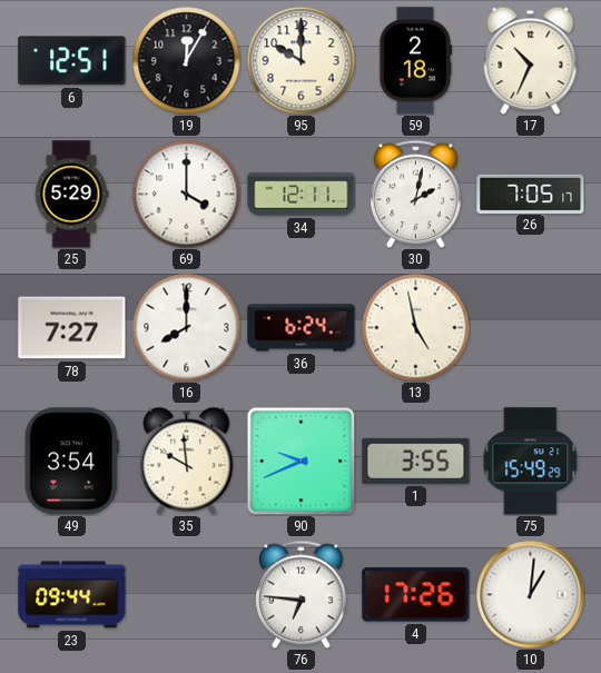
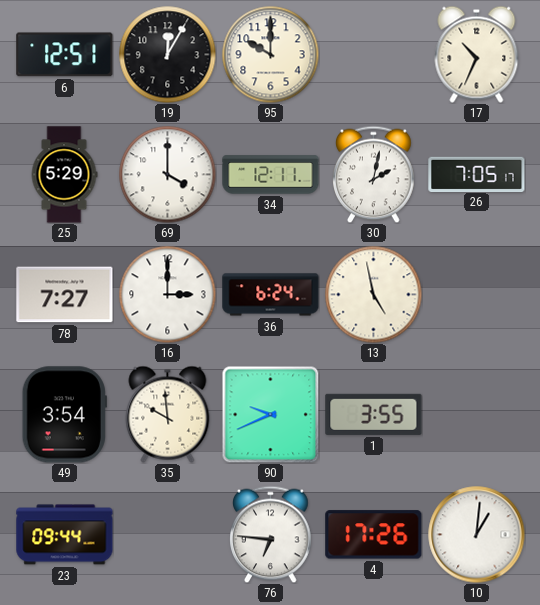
59: 2:18 -> none
16: 8:00 -> 3:00
75: 15:49 -> none
